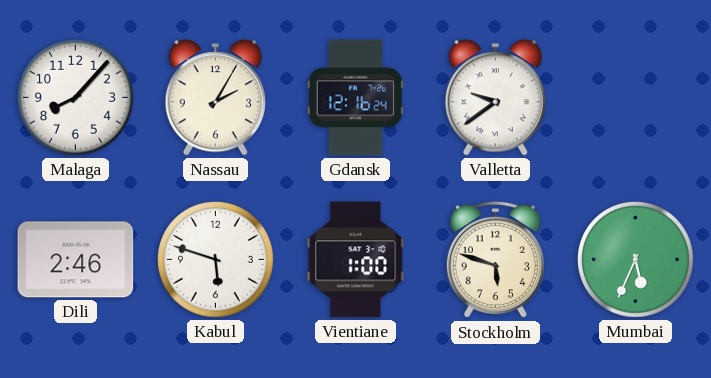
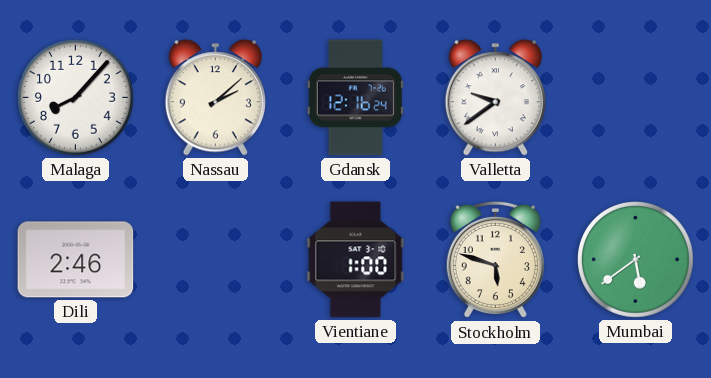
Nassau: 2:05 -> 2:08
Kabul: 5:48 -> none
Mumbai: 5:34 -> 5:39
